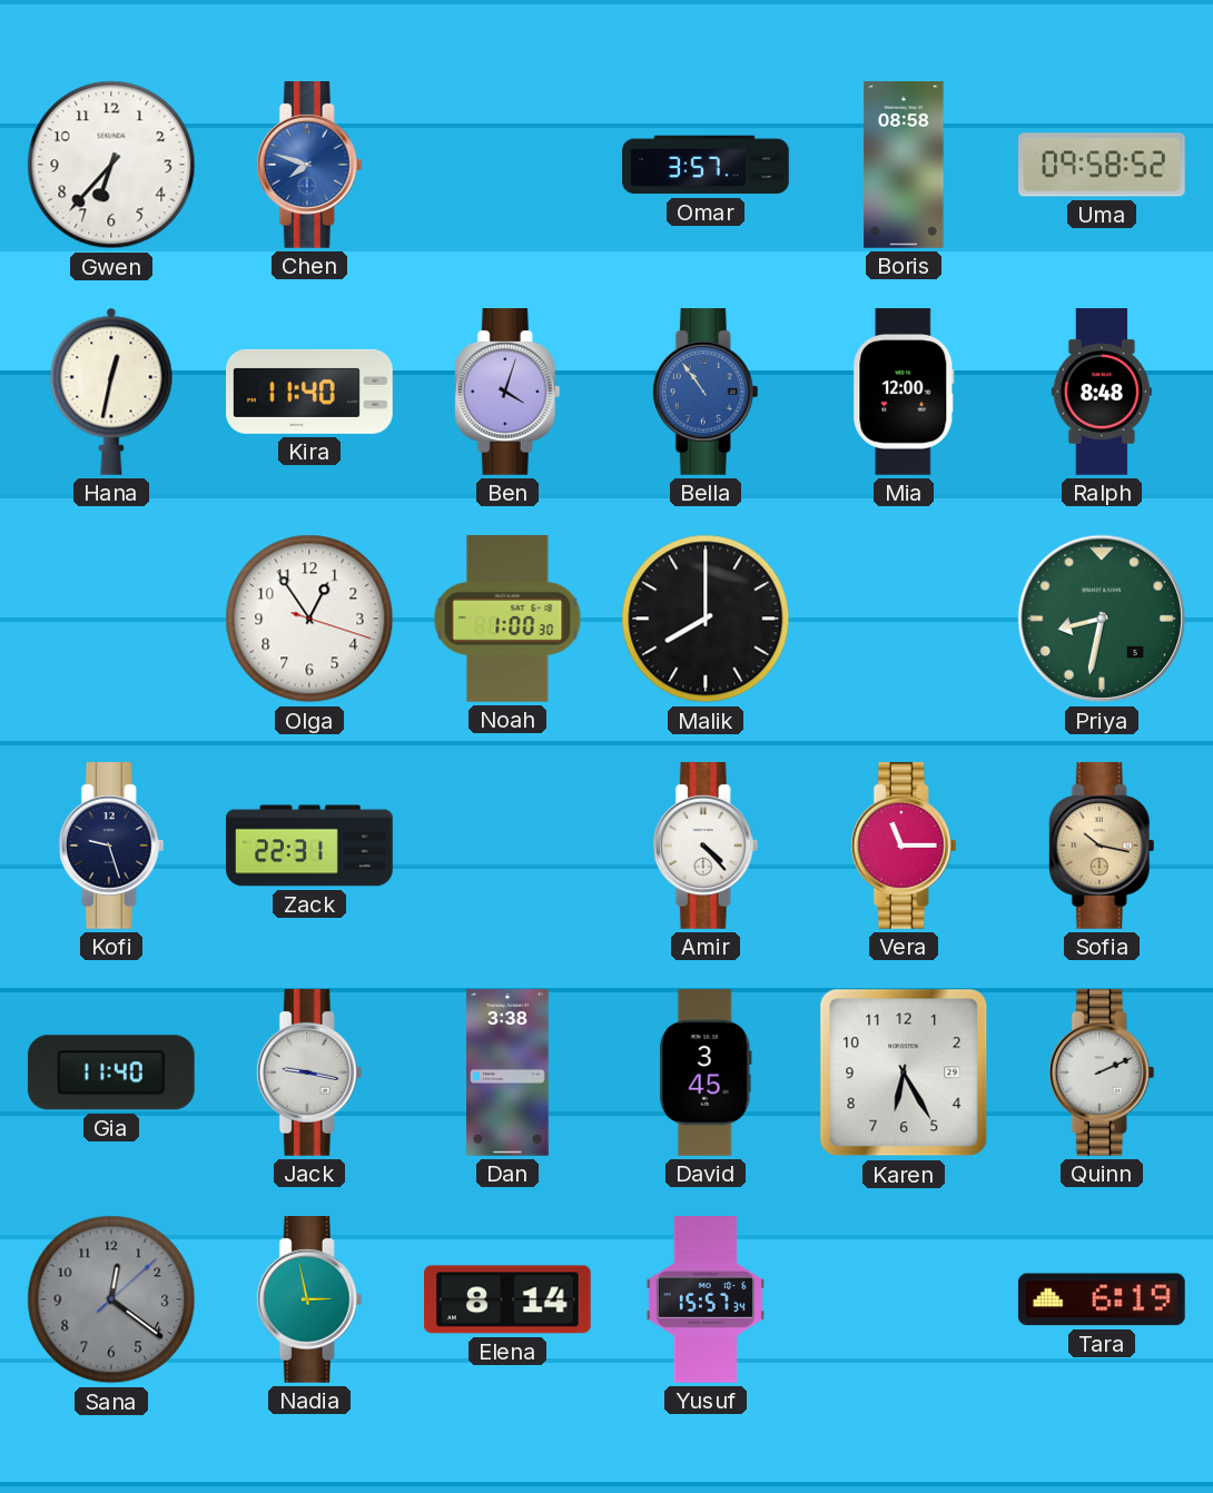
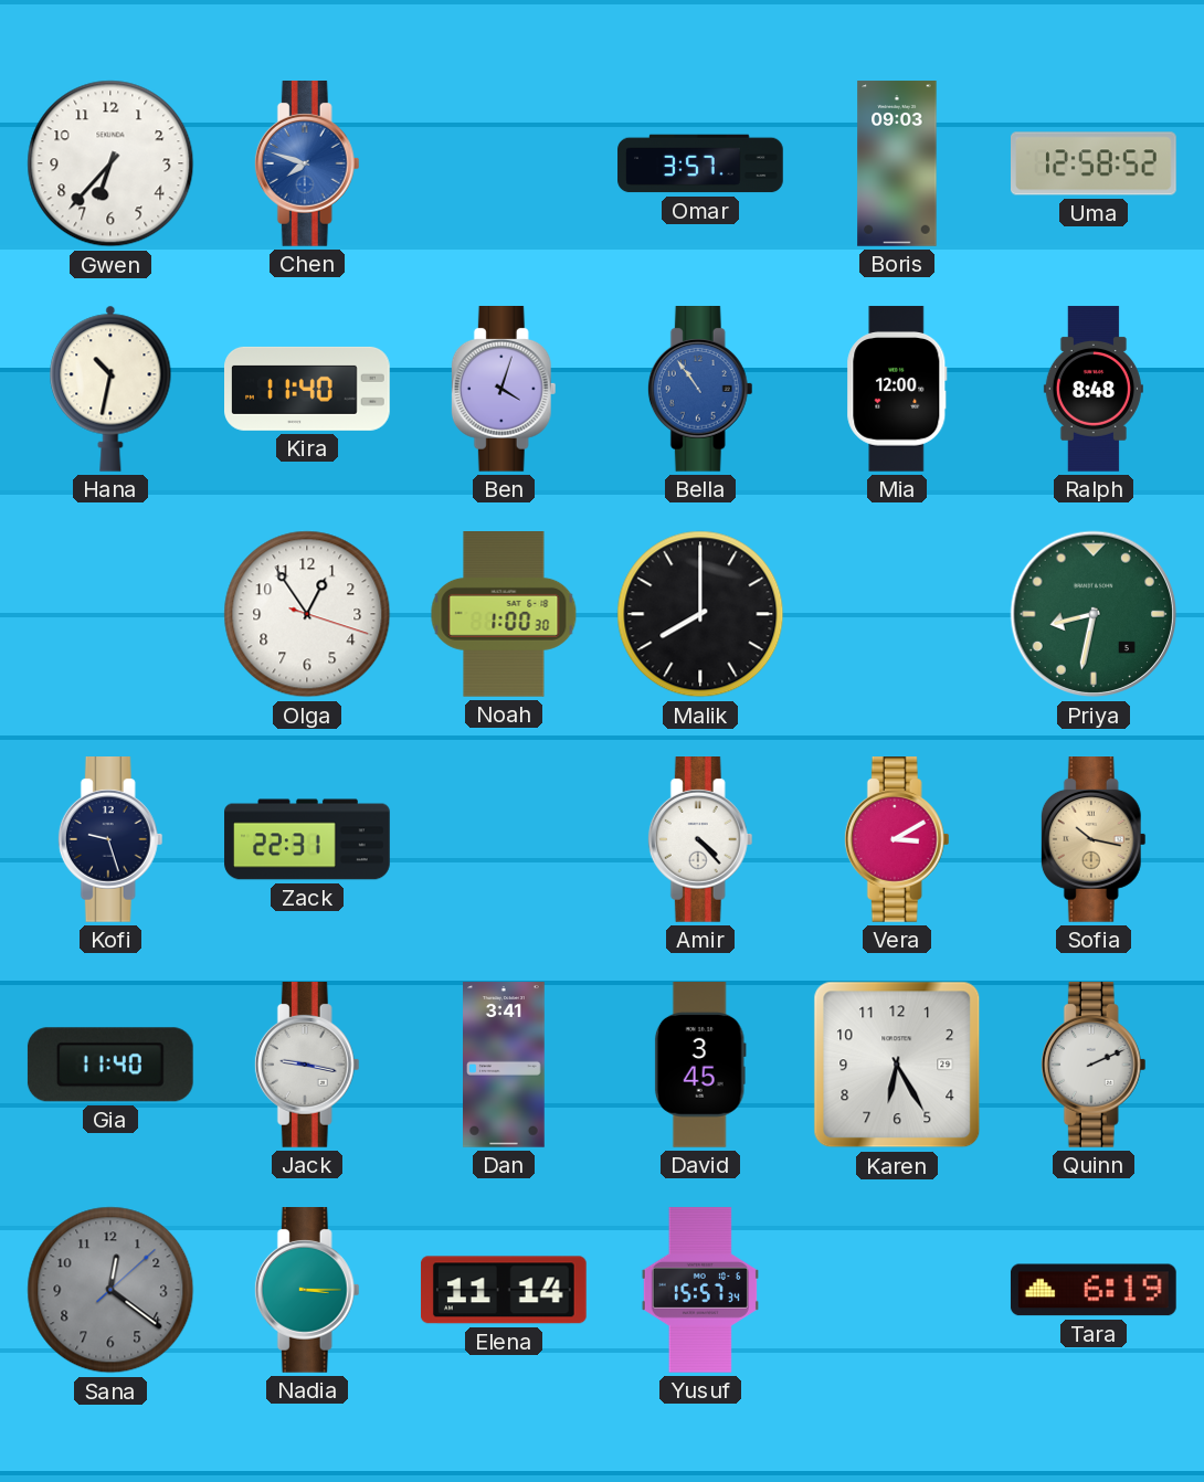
Boris: 08:58 -> 09:03
Uma: 09:58 -> 12:58
Hana: 12:32 -> 10:32
Vera: 11:15 -> 3:10
Dan: 3:38 -> 3:41
Nadia: 2:58 -> 3:15
Elena: 8:14 -> 11:14
